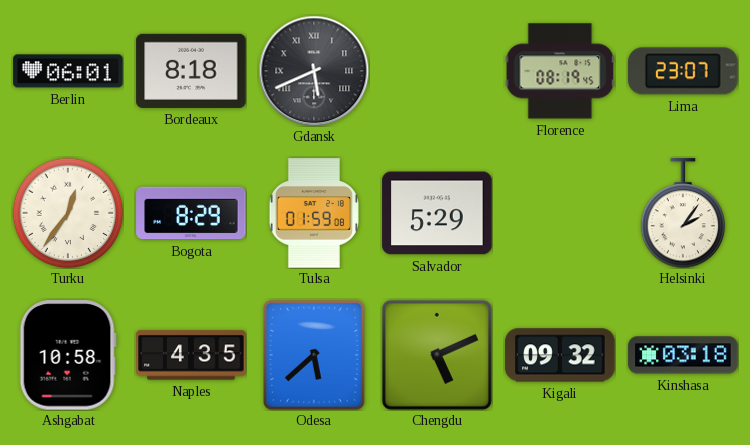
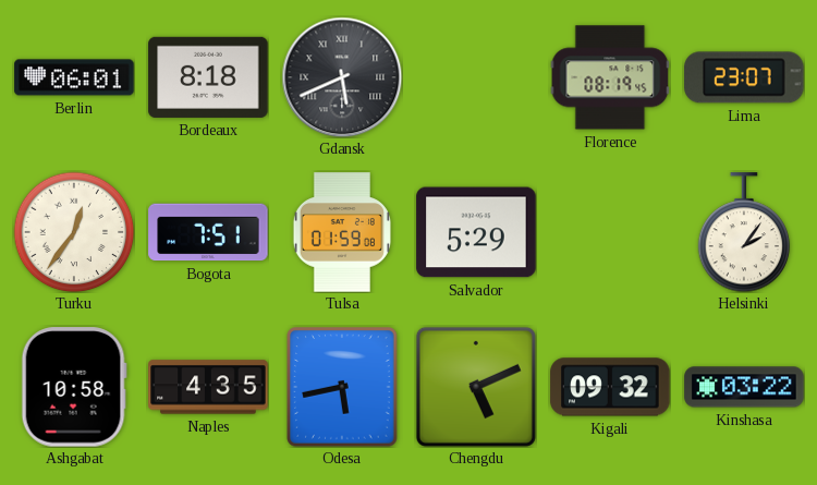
Bogota: 8:29 -> 7:51
Odesa: 5:38 -> 5:43
Kinshasa: 03:18 -> 03:22
